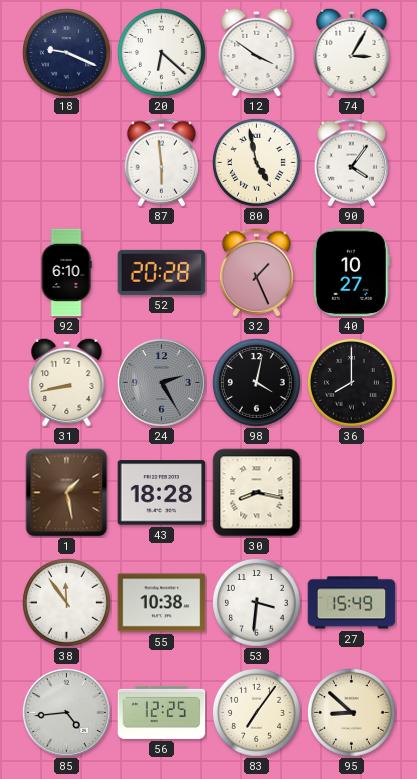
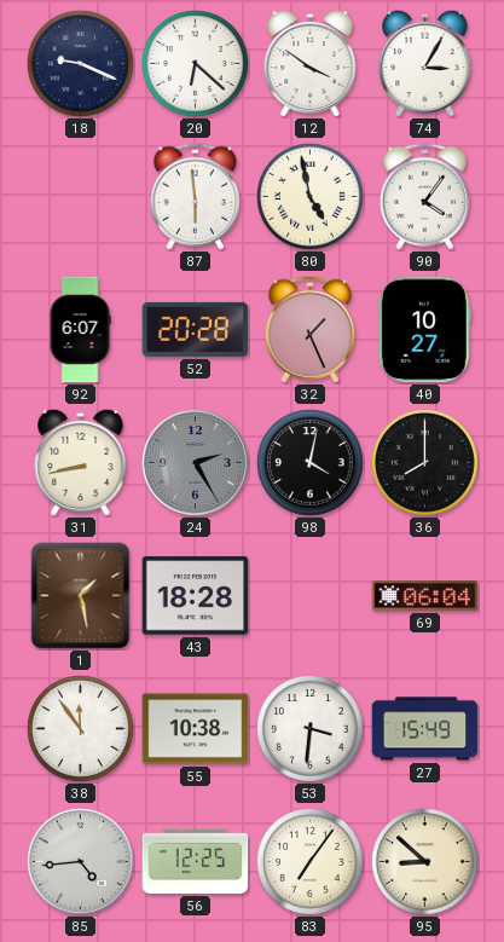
92: 6:10 -> 6:07
30: 8:17 -> none
69: none -> 06:04
